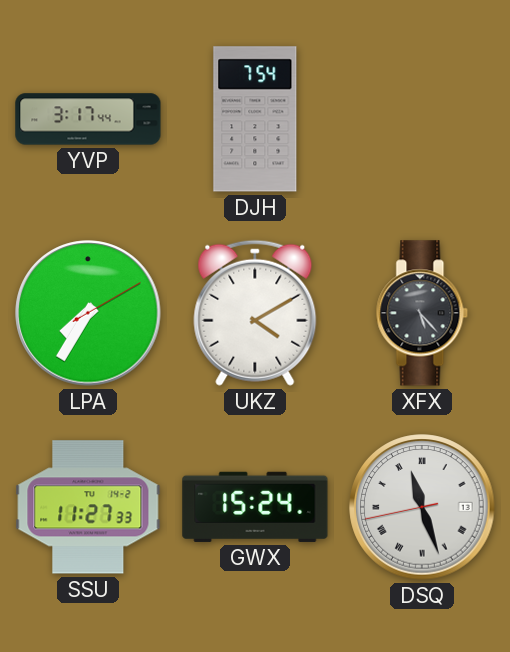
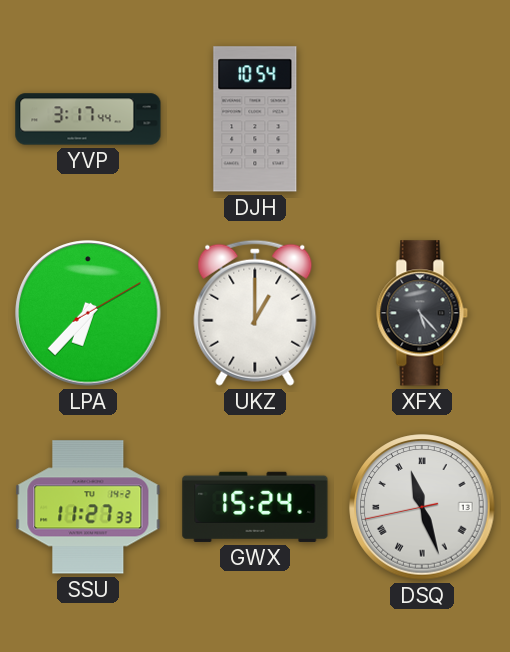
DJH: 7:54 -> 10:54
LPA: 7:35 -> 6:37
UKZ: 4:10 -> 1:00
